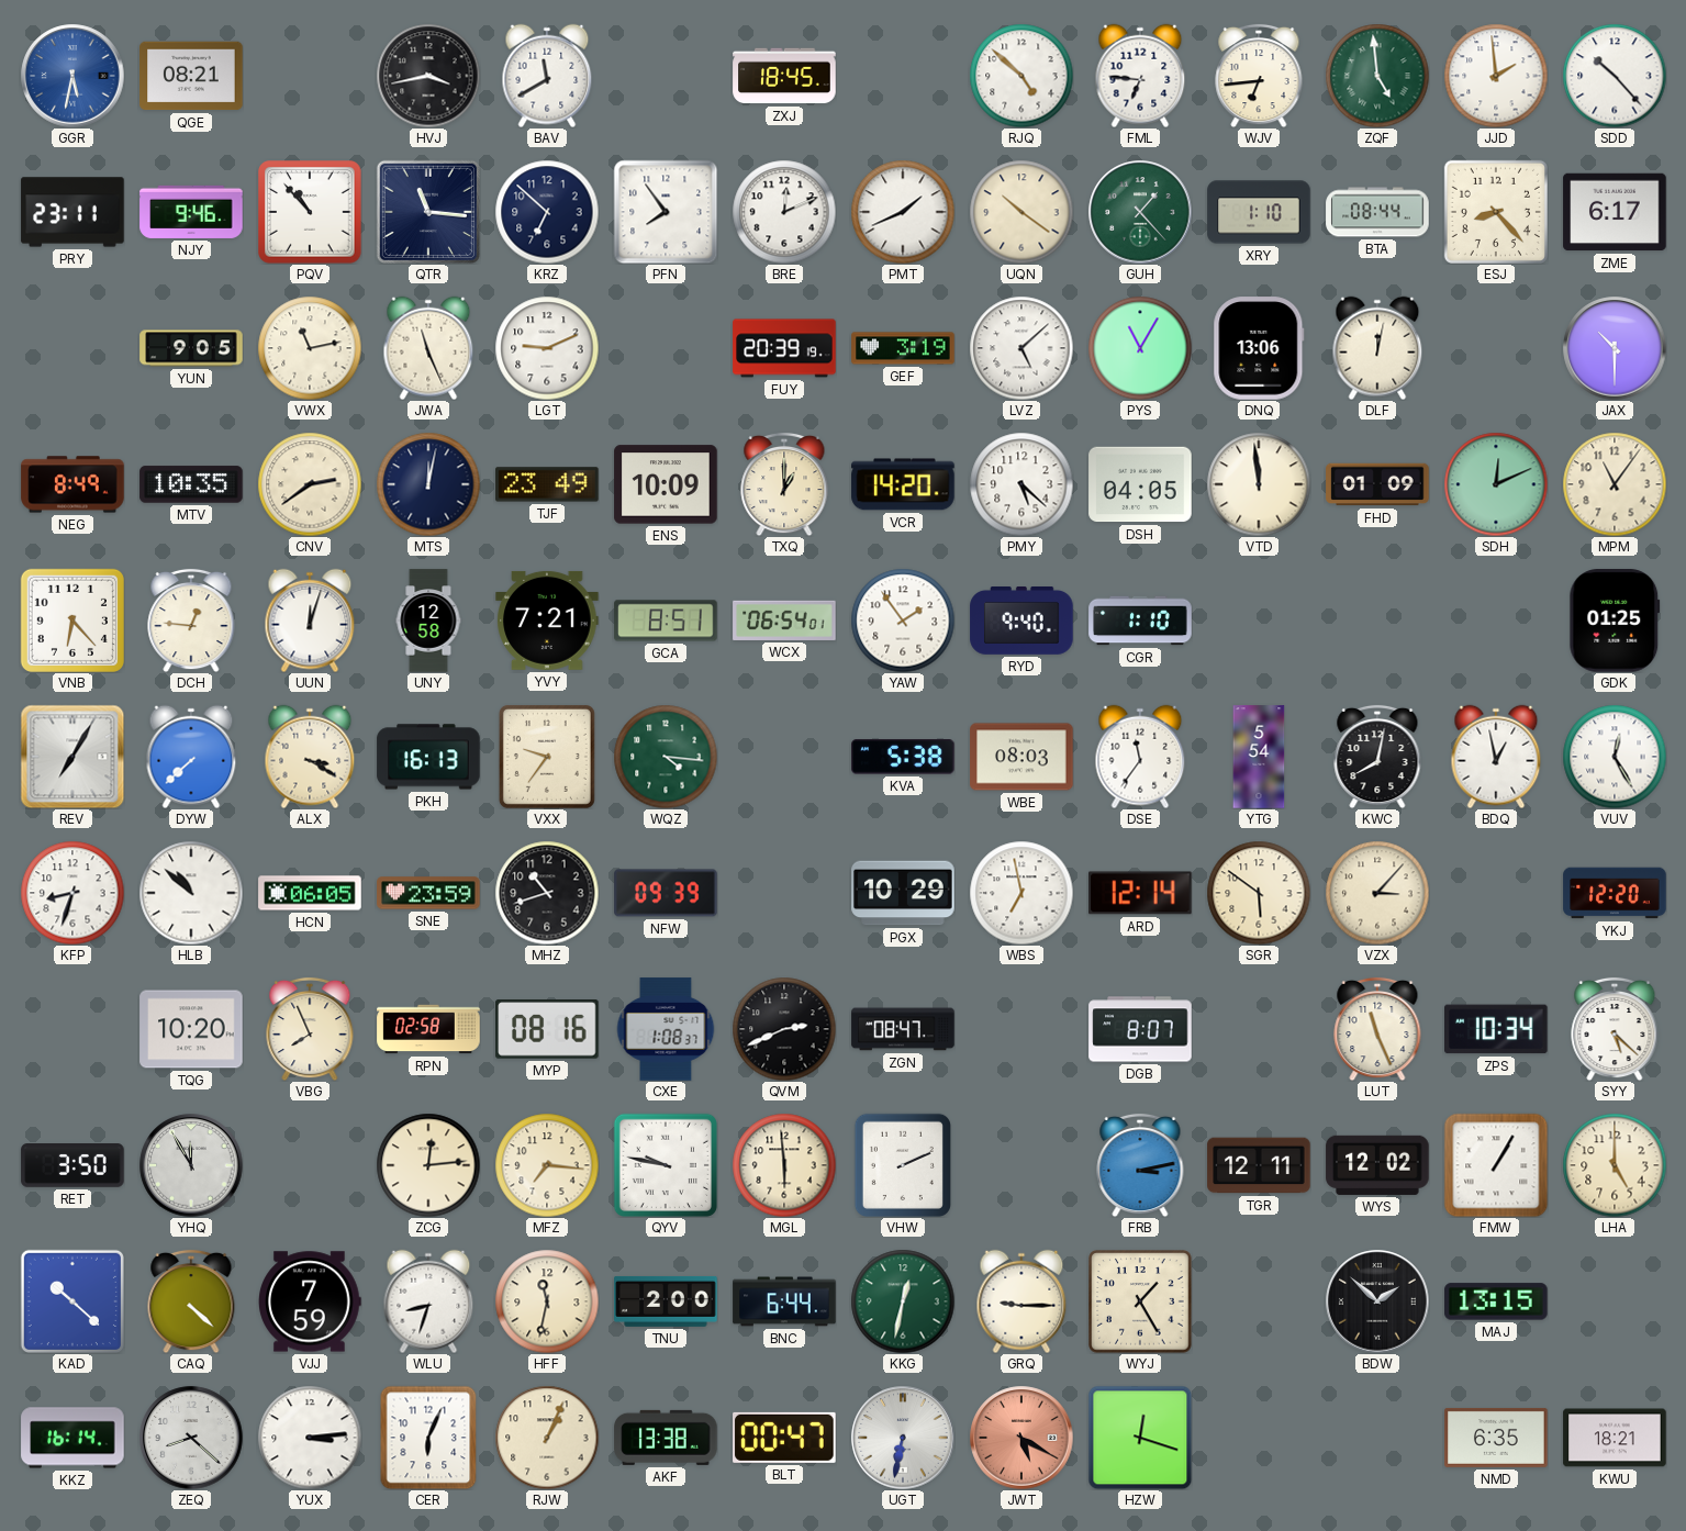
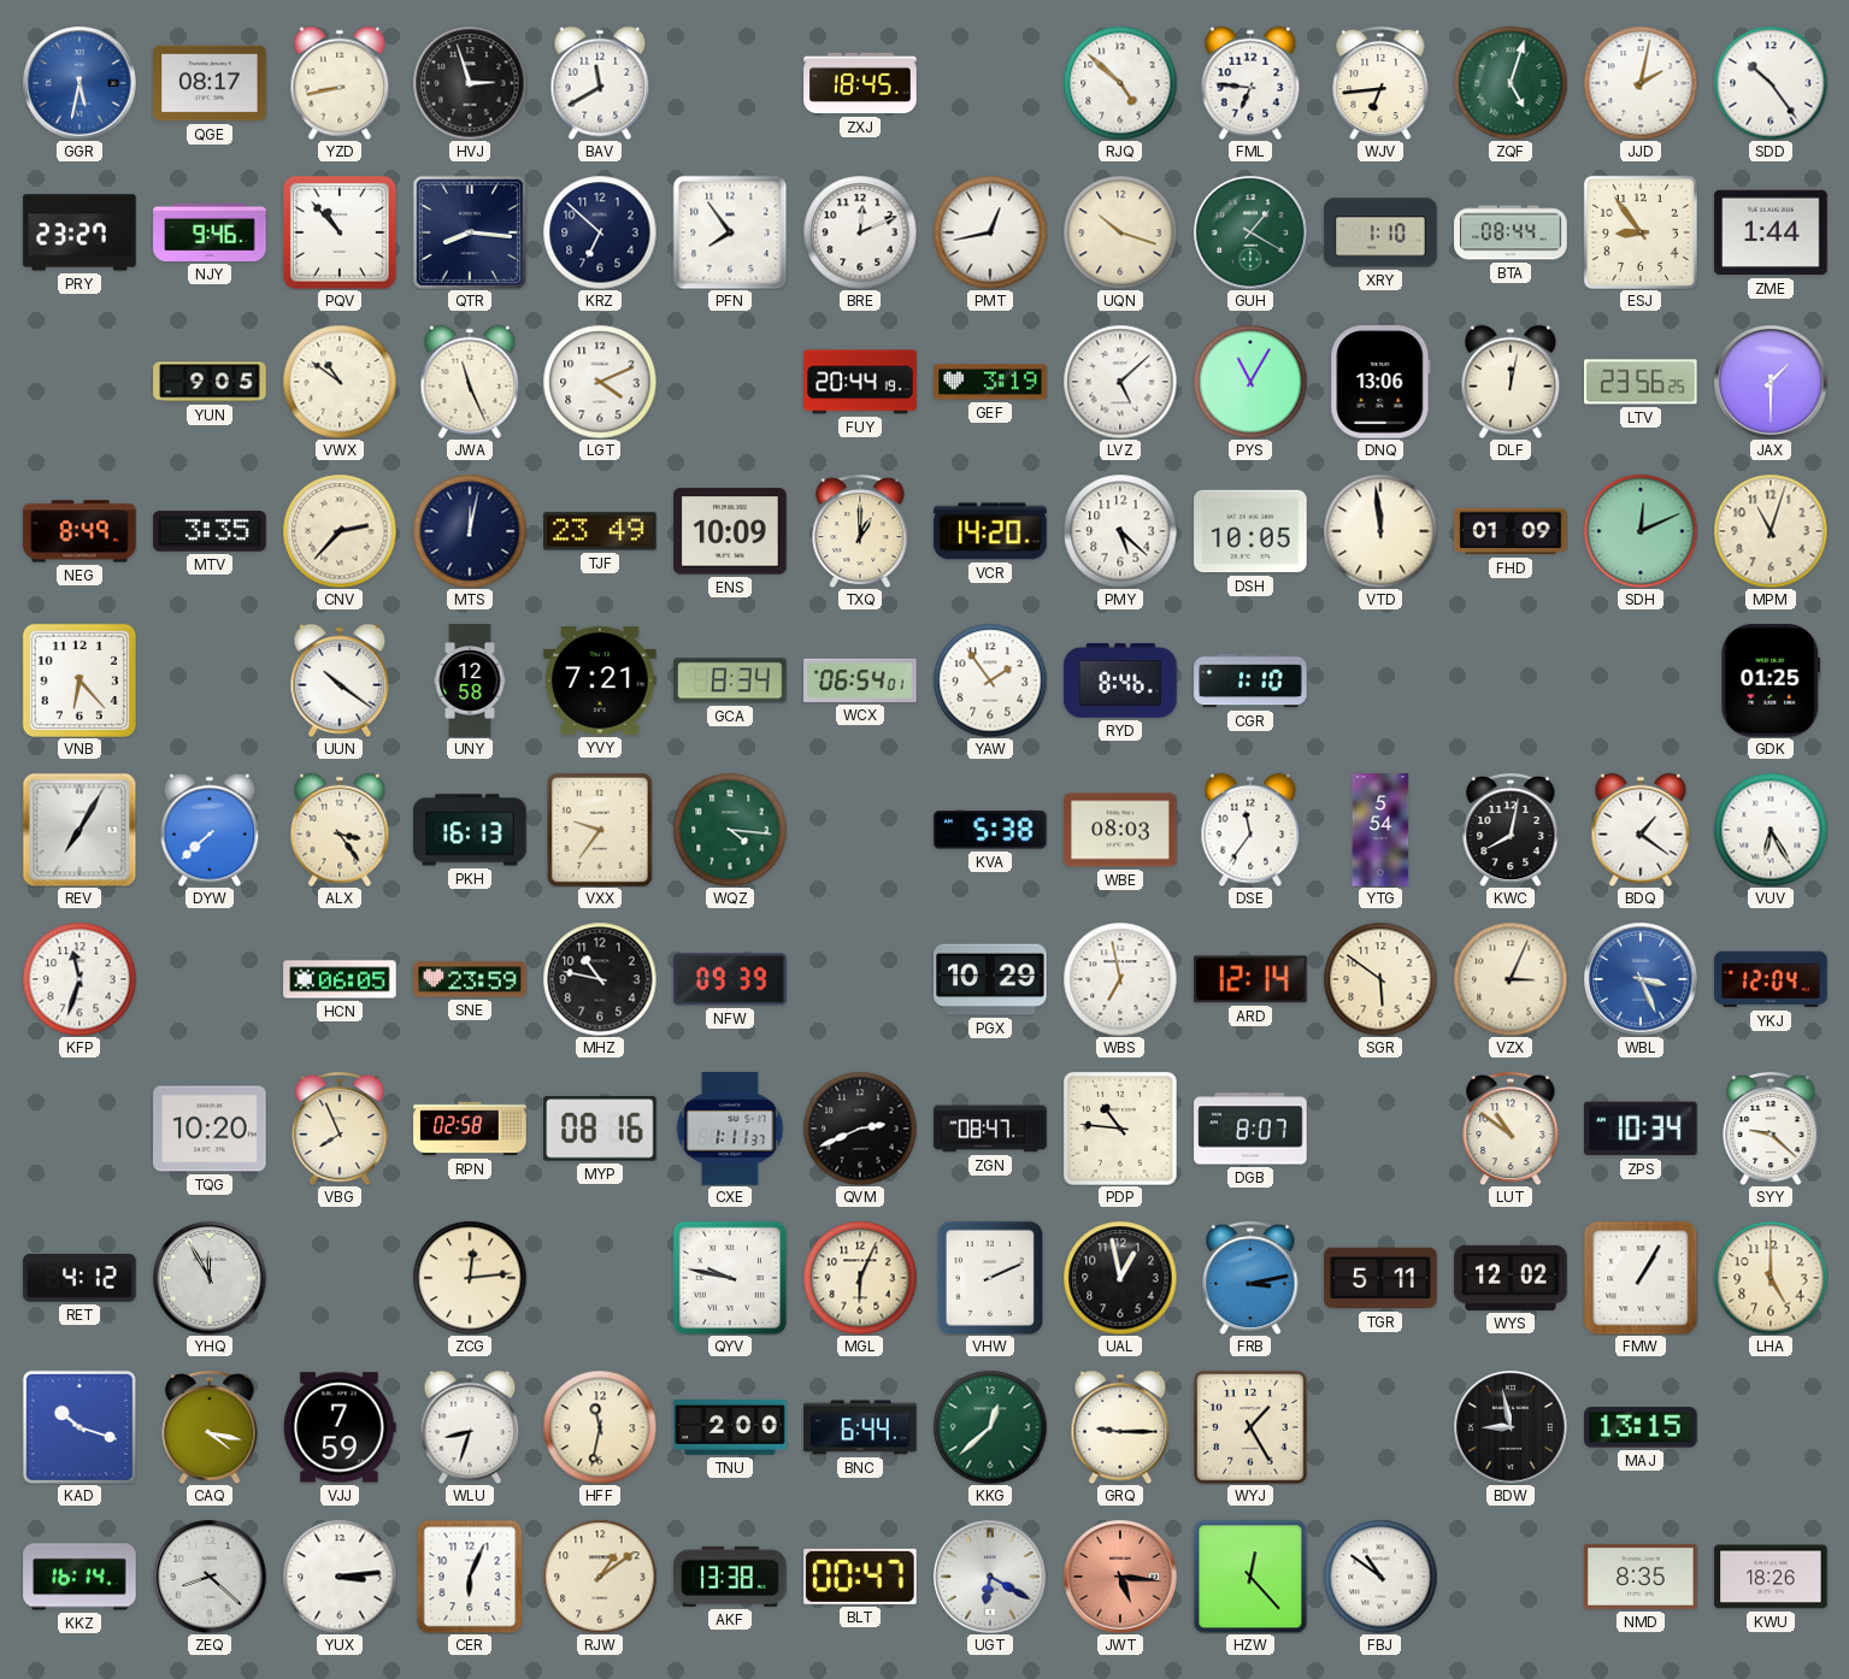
QGE: 08:21 -> 08:17
YZD: none -> 8:43
HVJ: 3:43 -> 2:57
ZQF: 4:59 -> 5:03
JJD: 1:59 -> 2:02
SDD: 10:23 -> 10:24
PRY: 23:11 -> 23:27
QTR: 11:16 -> 8:16
PMT: 1:41 -> 12:43
UQN: 10:21 -> 10:18
GUH: 1:23 -> 1:20
ESJ: 8:23 -> 8:54
ZME: 6:17 -> 1:44
VWX: 11:13 -> 10:51
LGT: 9:11 -> 4:11
FUY: 20:39 -> 20:44
LTV: none -> 23:56
JAX: 10:30 -> 1:30
MTV: 10:35 -> 3:35
CNV: 2:39 -> 2:37
DSH: 04:05 -> 10:05
MPM: 11:06 -> 11:03
DCH: 12:46 -> none
UUN: 12:03 -> 10:21
GCA: 8:51 -> 8:34
RYD: 9:40 -> 8:46
ALX: 3:20 -> 3:24
BDQ: 12:58 -> 1:21
VUV: 12:25 -> 6:25
KFP: 8:33 -> 11:33
HLB: 10:52 -> none
MHZ: 10:42 -> 10:47
VZX: 3:07 -> 3:04
WBL: none -> 3:26
YKJ: 12:20 -> 12:04
CXE: 1:08 -> 1:11
PDP: none -> 10:46
LUT: 11:26 -> 10:51
SYY: 5:22 -> 9:22
RET: 3:50 -> 4:12
MFZ: 7:16 -> none
MGL: 5:59 -> 6:04
UAL: none -> 12:58
TGR: 12:11 -> 5:11
KAD: 10:22 -> 10:18
CAQ: 4:22 -> 4:17
KKG: 12:32 -> 12:38
BDW: 1:52 -> 8:58
RJW: 1:04 -> 1:09
UGT: 6:32 -> 6:20
JWT: 5:20 -> 5:16
HZW: 12:18 -> 12:23
FBJ: none -> 10:51
NMD: 6:35 -> 8:35
KWU: 18:21 -> 18:26
